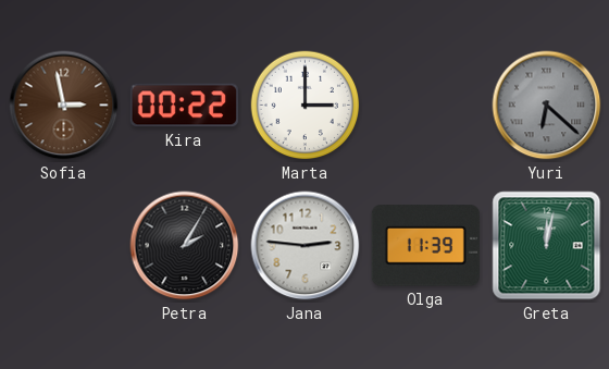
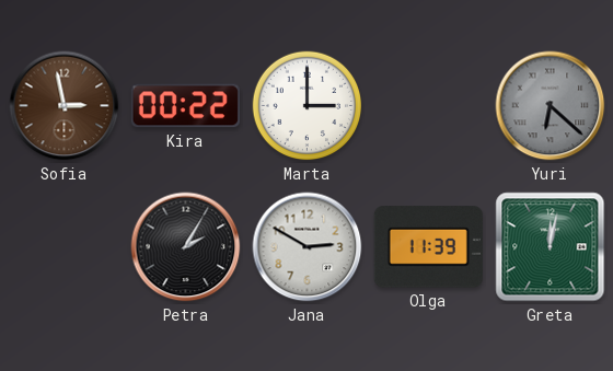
Jana: 2:46 -> 2:50
